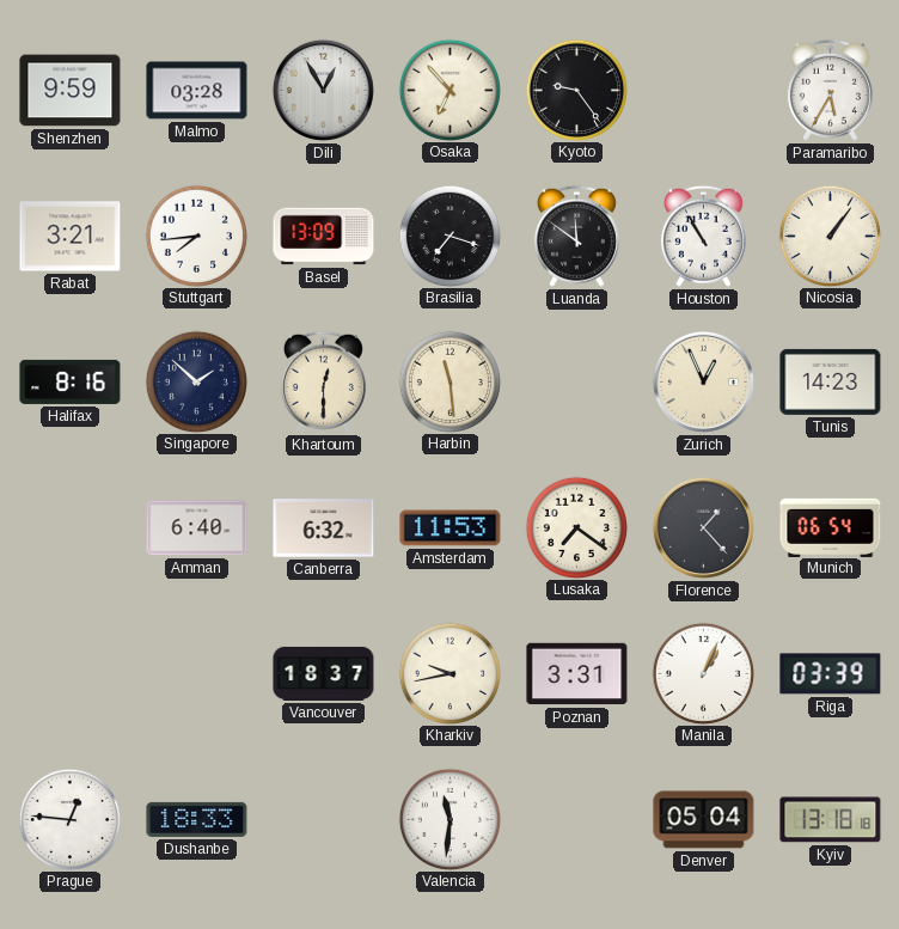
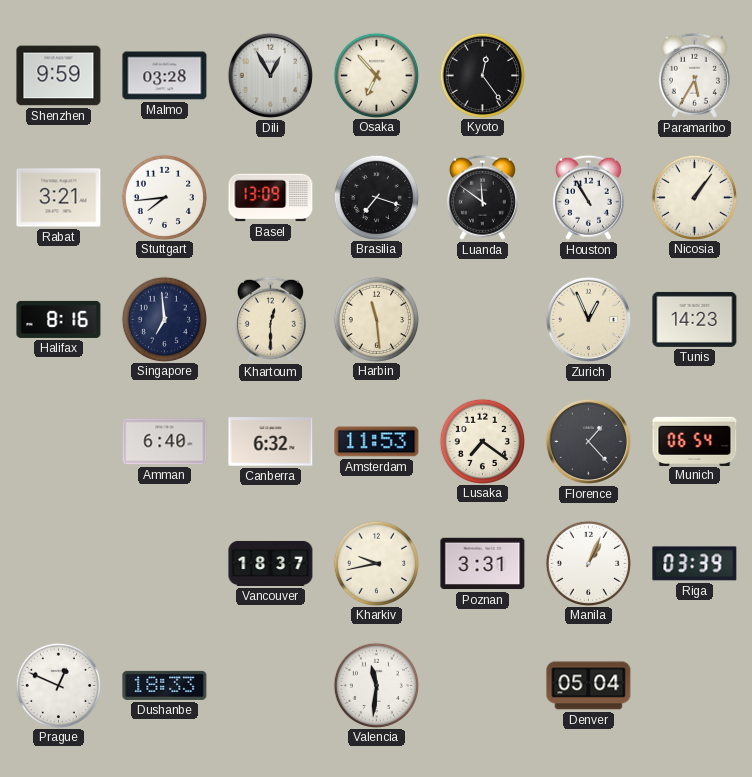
Kyoto: 9:24 -> 12:24
Singapore: 1:52 -> 6:59
Prague: 12:46 -> 12:49
Kyiv: 13:18 -> none
